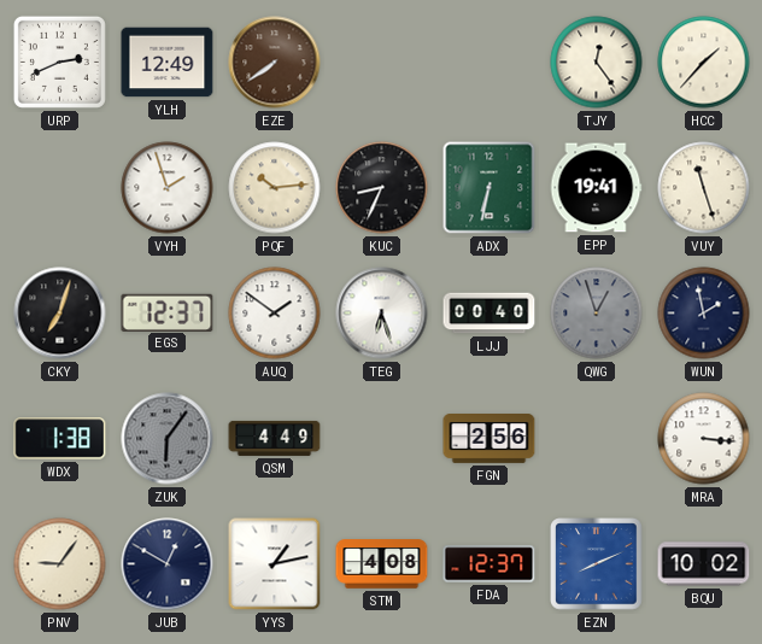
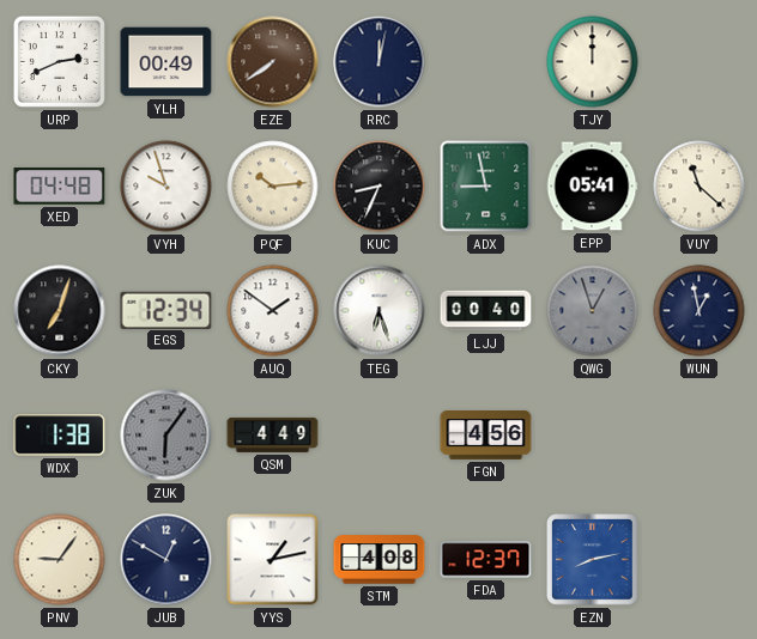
YLH: 12:49 -> 00:49
RRC: none -> 12:02
TJY: 12:24 -> 12:00
HCC: 1:37 -> none
XED: none -> 04:48
VYH: 1:57 -> 9:57
ADX: 6:32 -> 8:58
EPP: 19:41 -> 05:41
VUY: 11:27 -> 11:22
EGS: 12:37 -> 12:34
WUN: 1:58 -> 12:58
FGN: 2:56 -> 4:56
MRA: 3:16 -> none
EZN: 8:11 -> 8:13
BQU: 10:02 -> none
